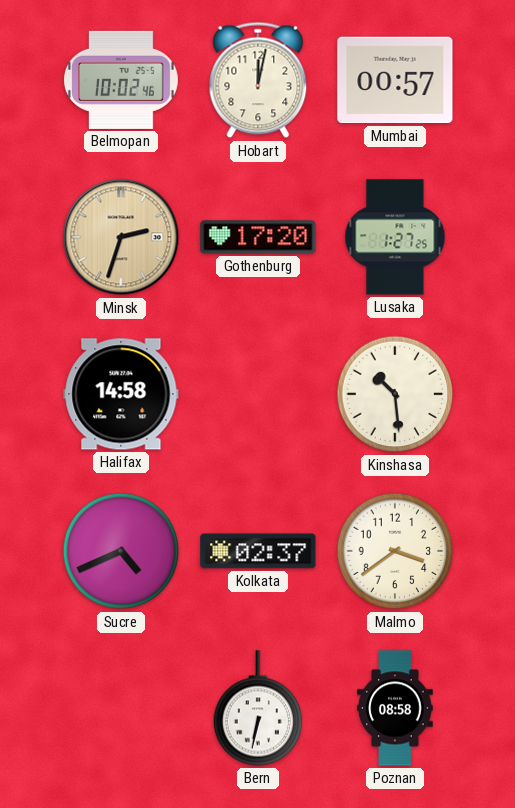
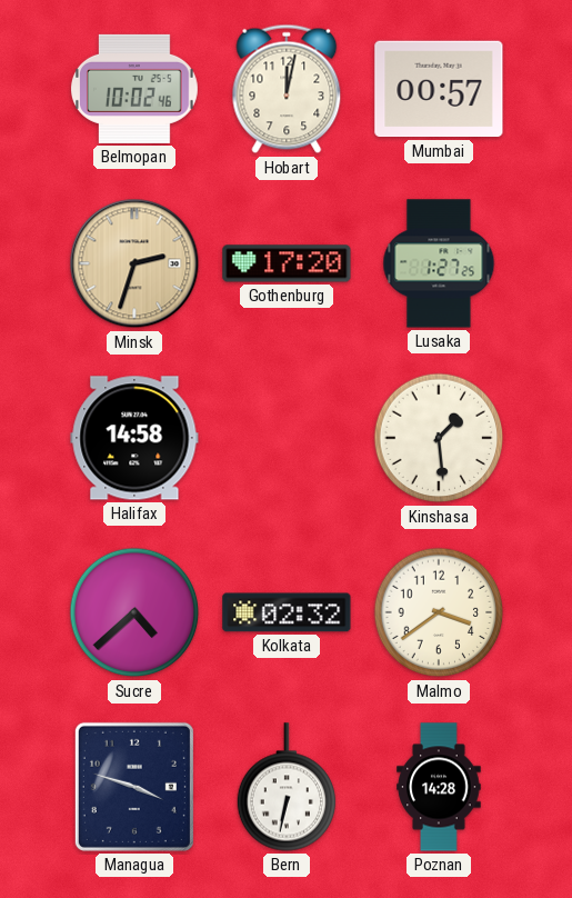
Kinshasa: 10:29 -> 1:29
Sucre: 4:41 -> 4:38
Kolkata: 02:37 -> 02:32
Managua: none -> 3:48
Poznan: 08:58 -> 14:28
